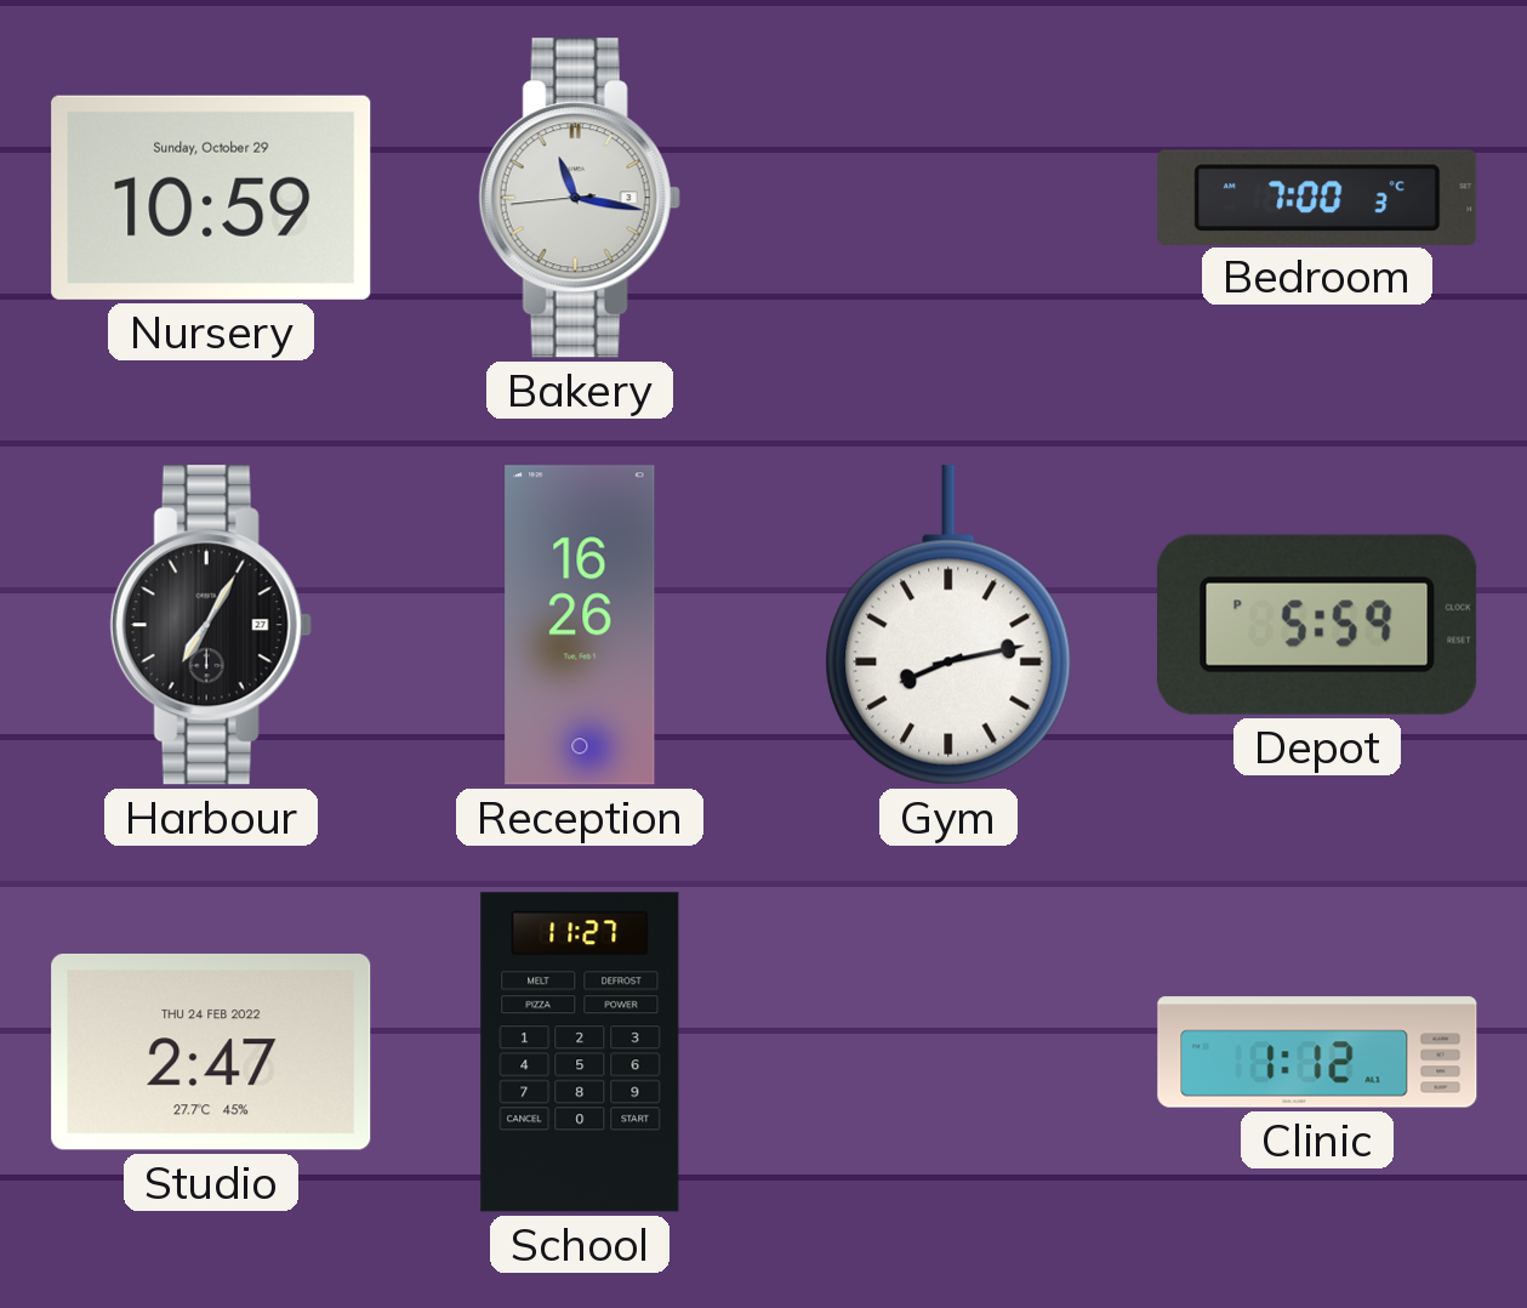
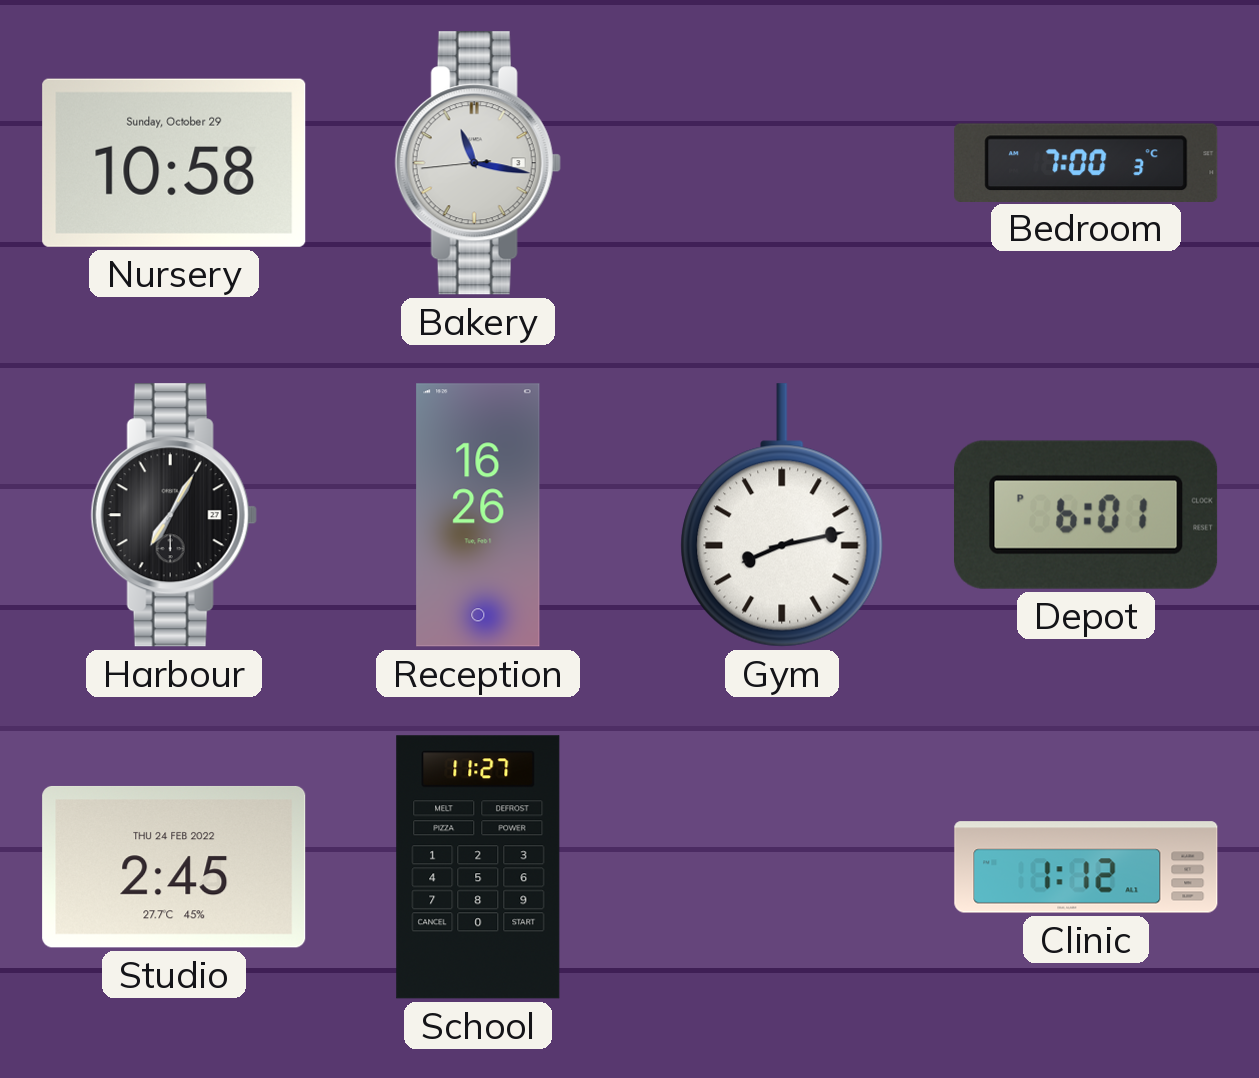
Nursery: 10:59 -> 10:58
Depot: 5:59 -> 6:01
Studio: 2:47 -> 2:45
